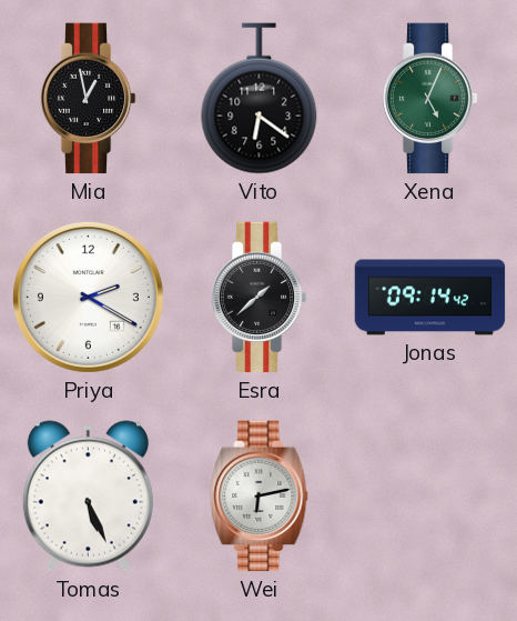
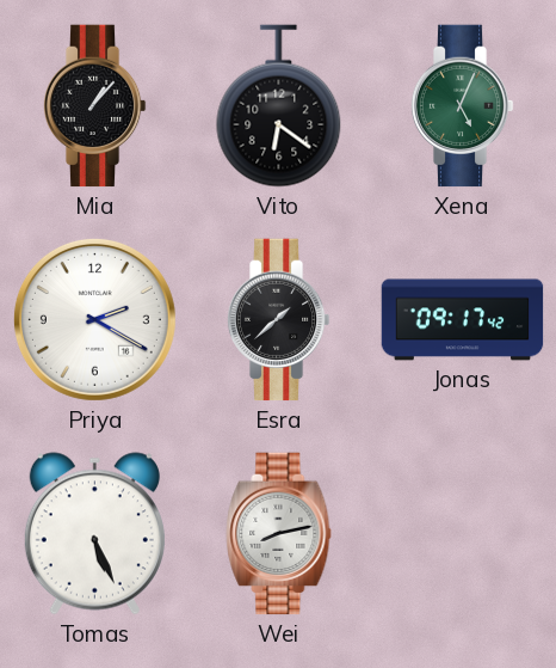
Mia: 12:58 -> 1:07
Jonas: 09:14 -> 09:17
Wei: 6:13 -> 8:13
